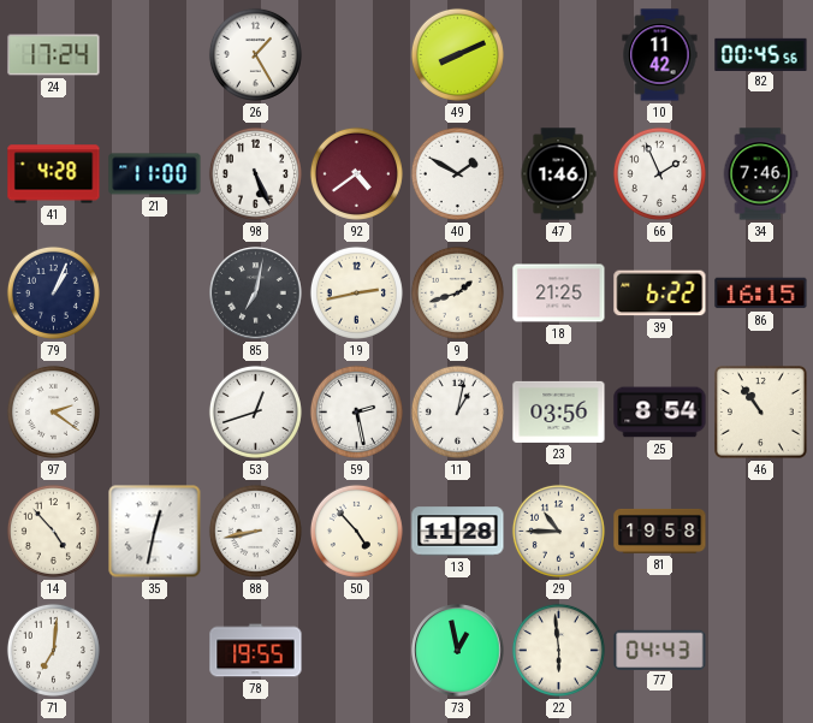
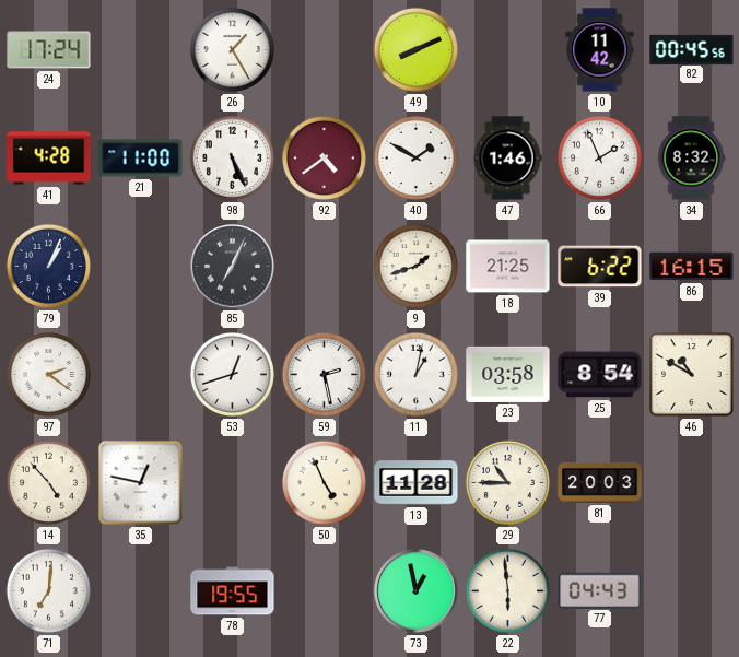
34: 7:46 -> 8:32
85: 7:02 -> 7:04
19: 2:43 -> none
23: 03:56 -> 03:58
46: 10:54 -> 10:50
35: 12:32 -> 12:47
88: 8:43 -> none
50: 4:53 -> 4:56
81: 19:58 -> 20:03
